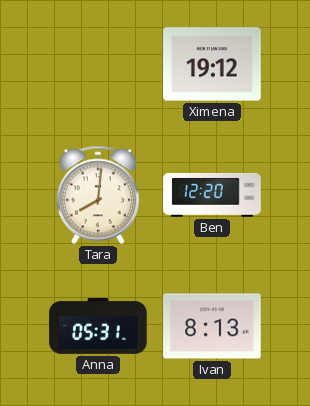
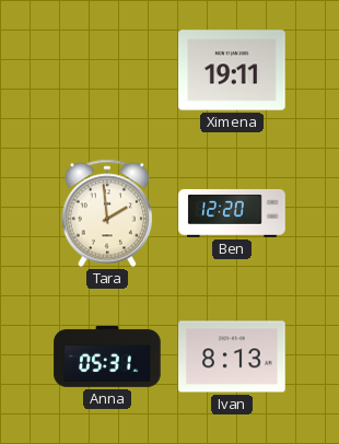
Ximena: 19:12 -> 19:11
Tara: 8:01 -> 1:59
